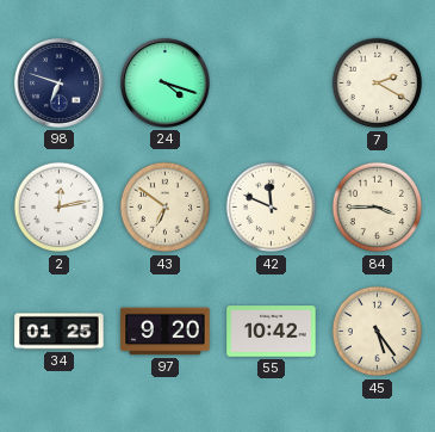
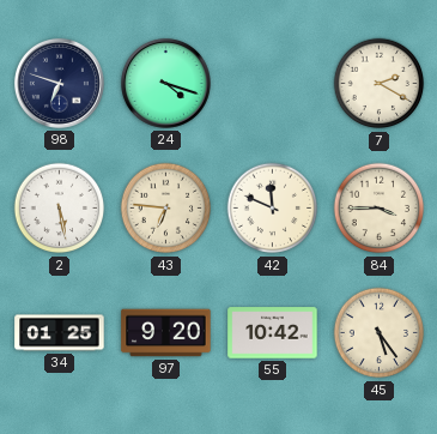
2: 12:13 -> 5:28
43: 6:51 -> 6:46
